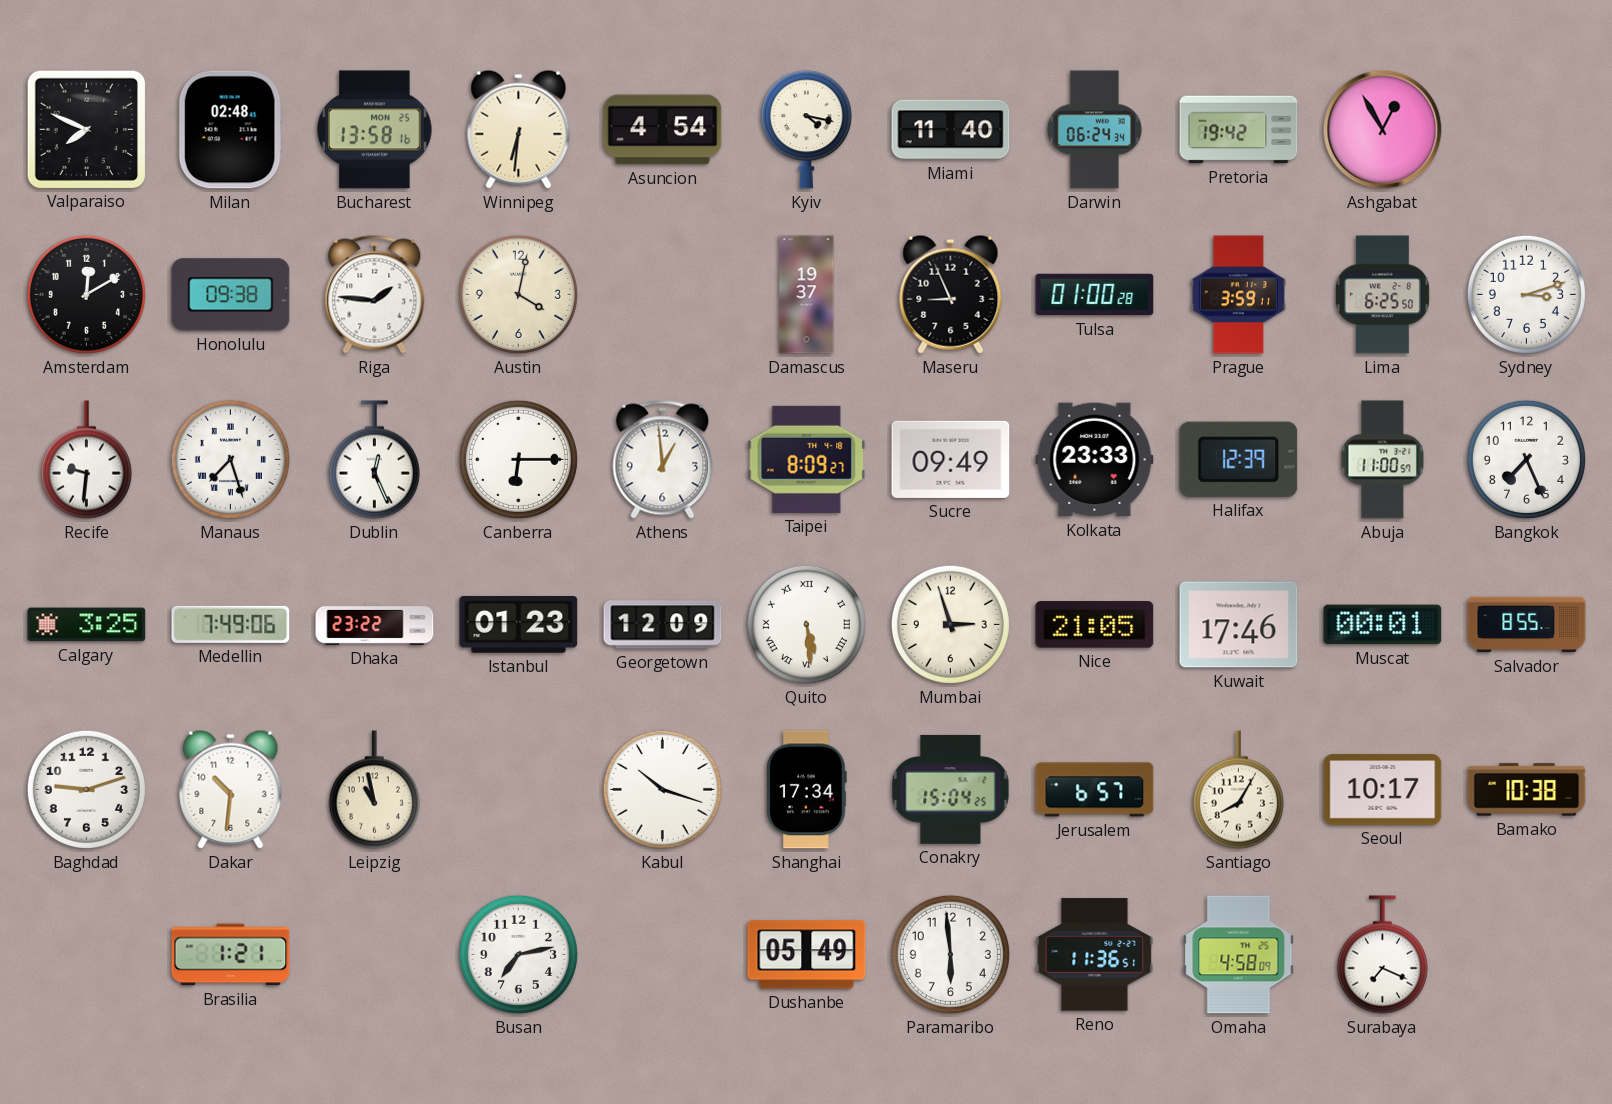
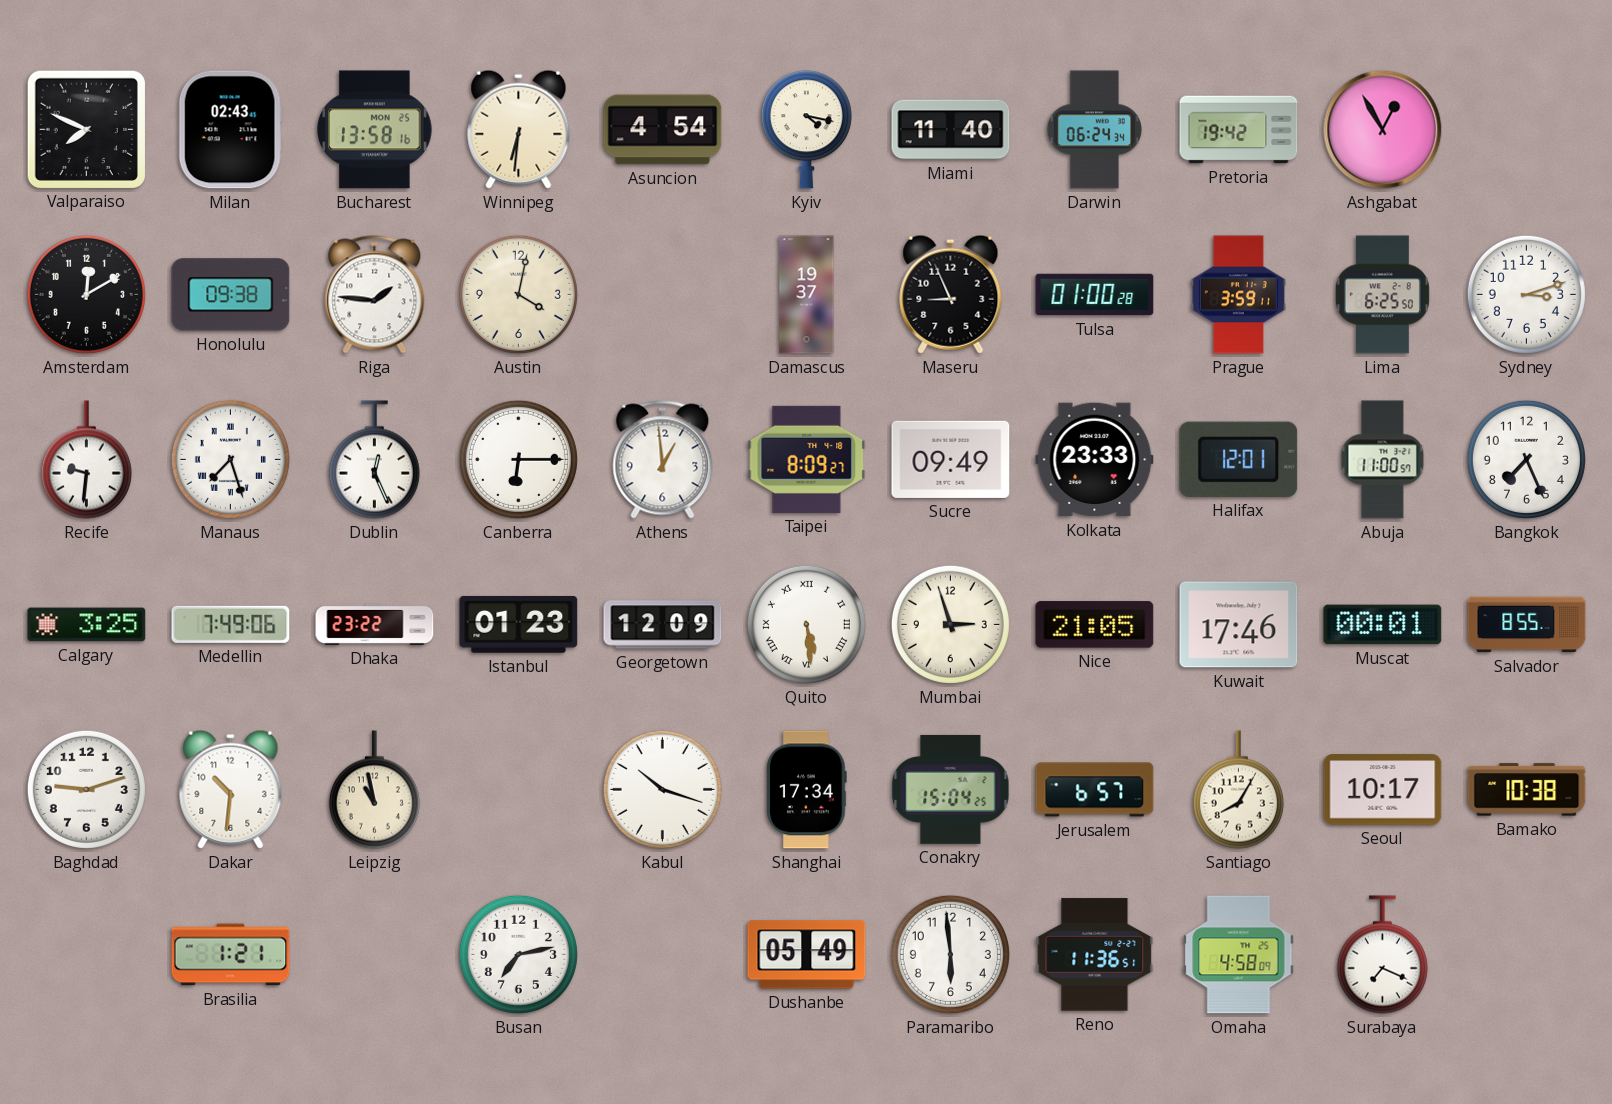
Milan: 02:48 -> 02:43
Halifax: 12:39 -> 12:01
